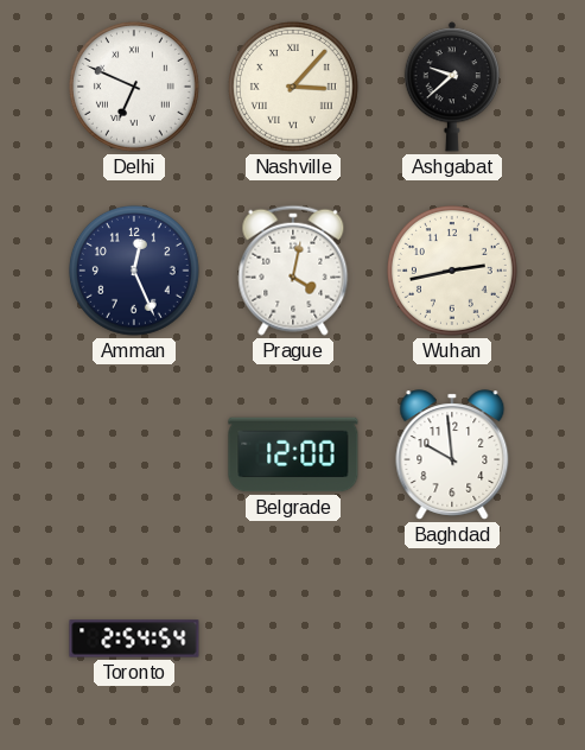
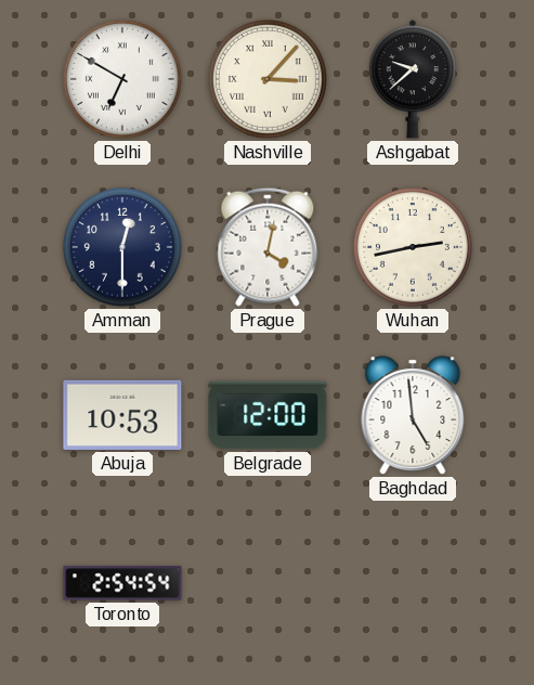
Delhi: 6:49 -> 6:50
Amman: 12:26 -> 12:30
Abuja: none -> 10:53
Baghdad: 9:59 -> 4:59
